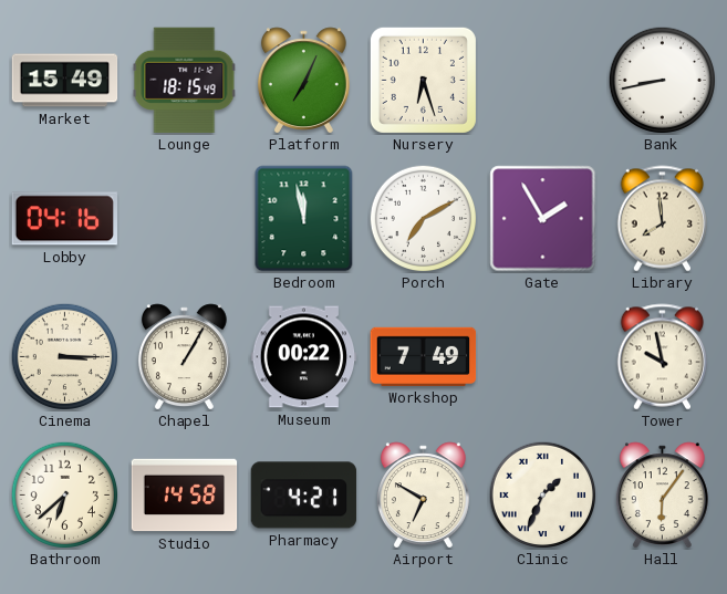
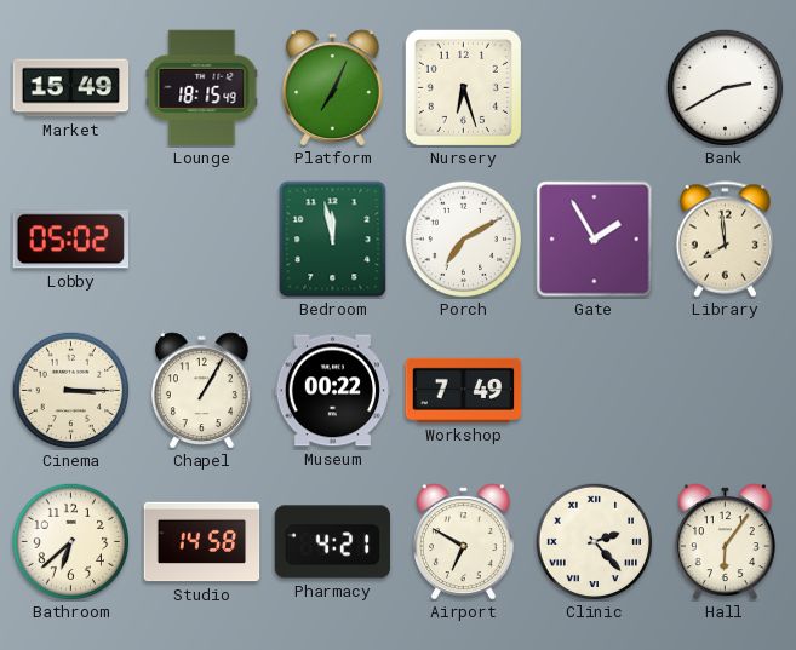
Bank: 8:43 -> 2:40
Lobby: 04:16 -> 05:02
Tower: 9:58 -> none
Clinic: 1:34 -> 2:23
